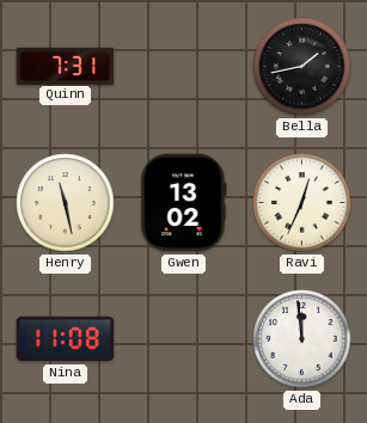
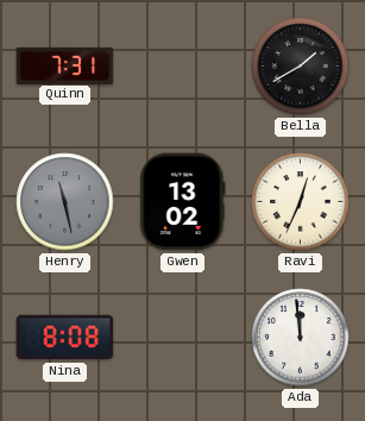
Bella: 1:43 -> 1:40
Henry dial: cream -> grey
Nina: 11:08 -> 8:08
